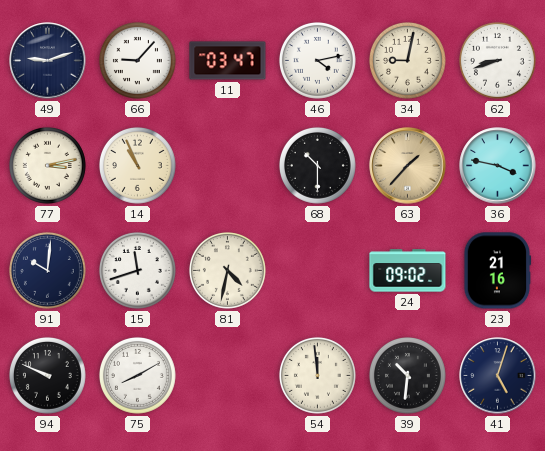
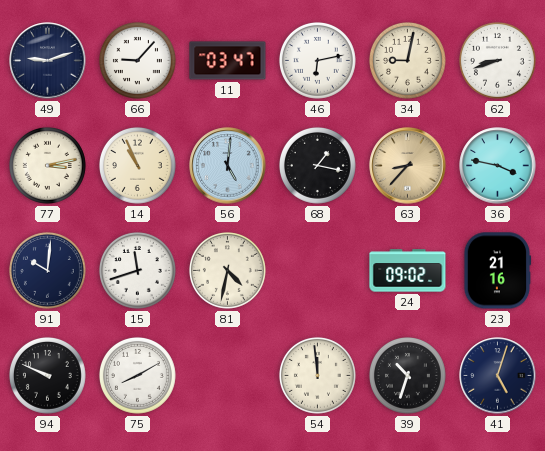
46: 4:13 -> 6:13
56: none -> 5:01
68: 10:30 -> 1:17
63: 1:37 -> 8:37
39: 10:31 -> 10:33
